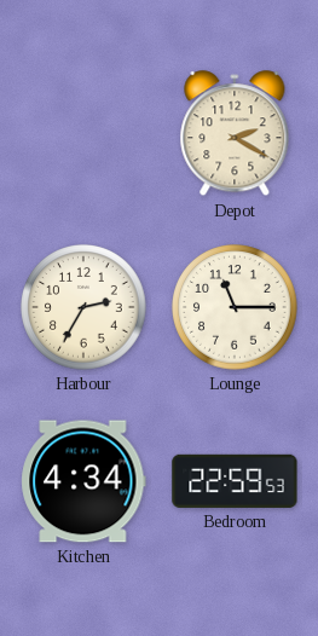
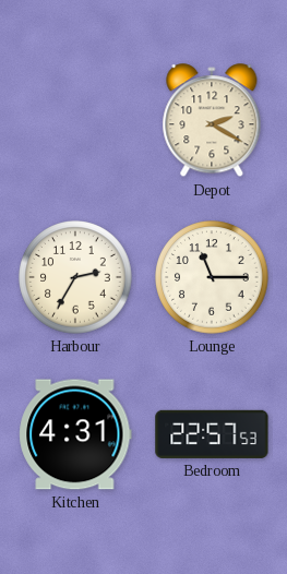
Kitchen: 4:34 -> 4:31
Bedroom: 22:59 -> 22:57
